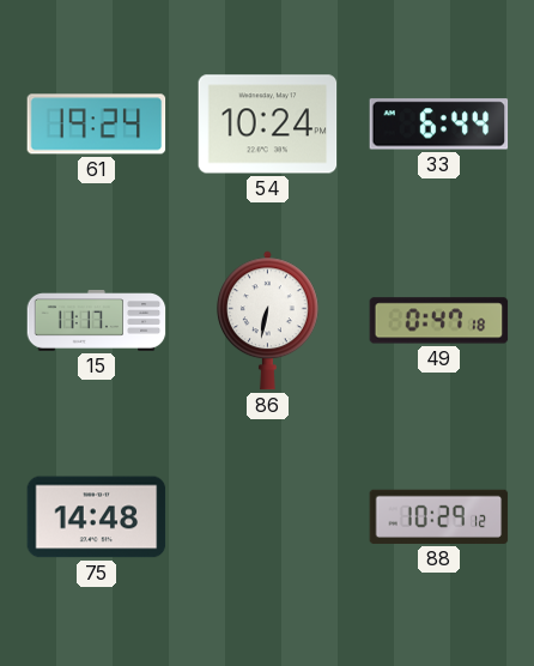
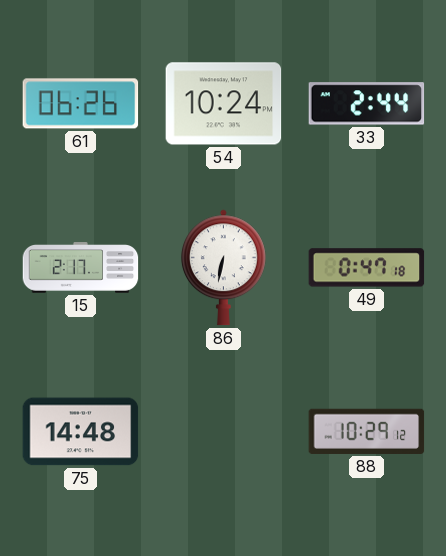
61: 19:24 -> 06:26
33: 6:44 -> 2:44
15: 11:17 -> 2:17
